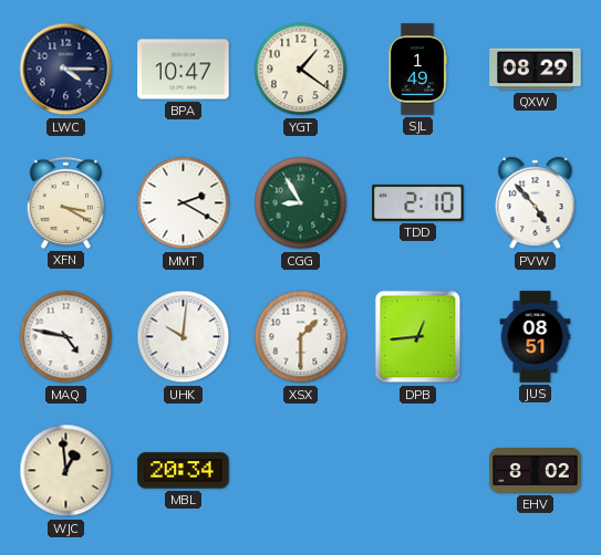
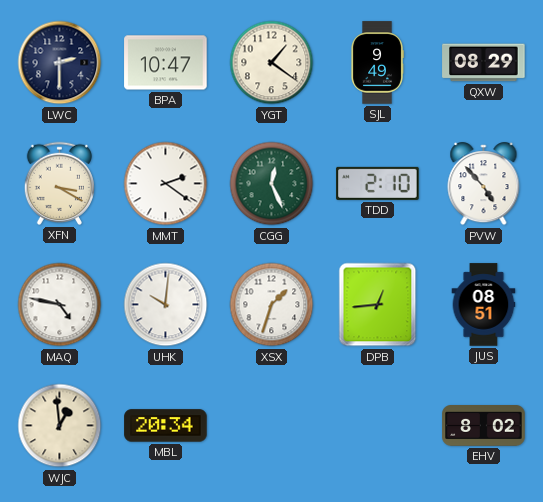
LWC: 4:15 -> 2:30
SJL: 1:49 -> 9:49
MMT: 2:20 -> 2:21
CGG: 8:55 -> 12:26
XSX: 1:30 -> 1:33
